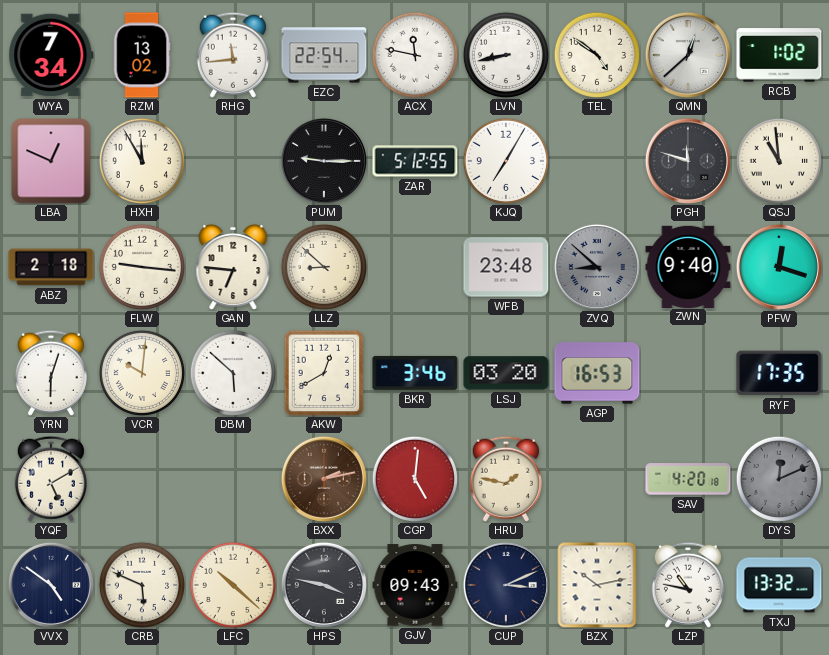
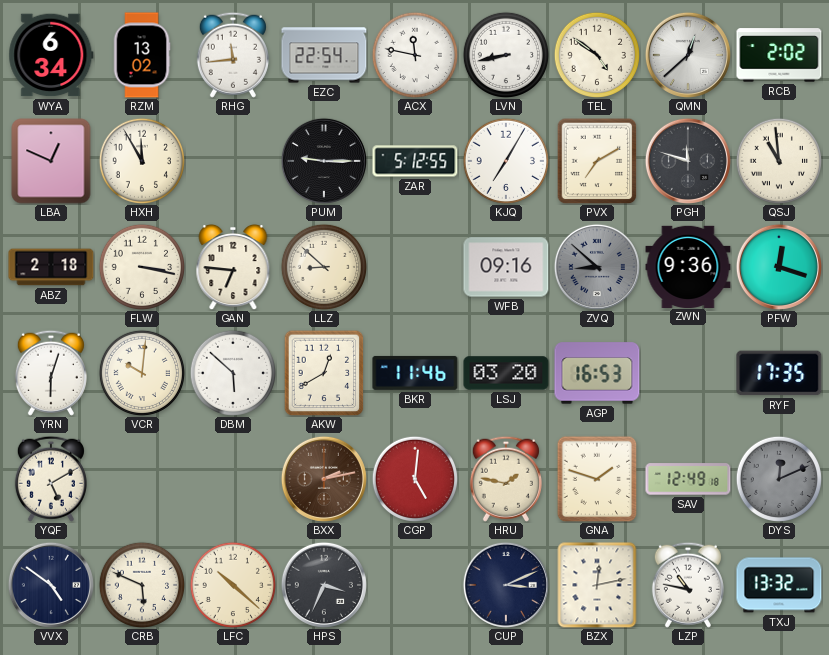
WYA: 7:34 -> 6:34
RCB: 1:02 -> 2:02
PVX: none -> 7:10
FLW: 9:16 -> 3:17
WFB: 23:48 -> 09:16
ZWN: 9:40 -> 9:36
BKR: 3:46 -> 11:46
GNA: none -> 1:48
SAV: 4:20 -> 12:49
HPS: 3:47 -> 3:34
GJV: 09:43 -> none
BZX: 10:13 -> 12:13
